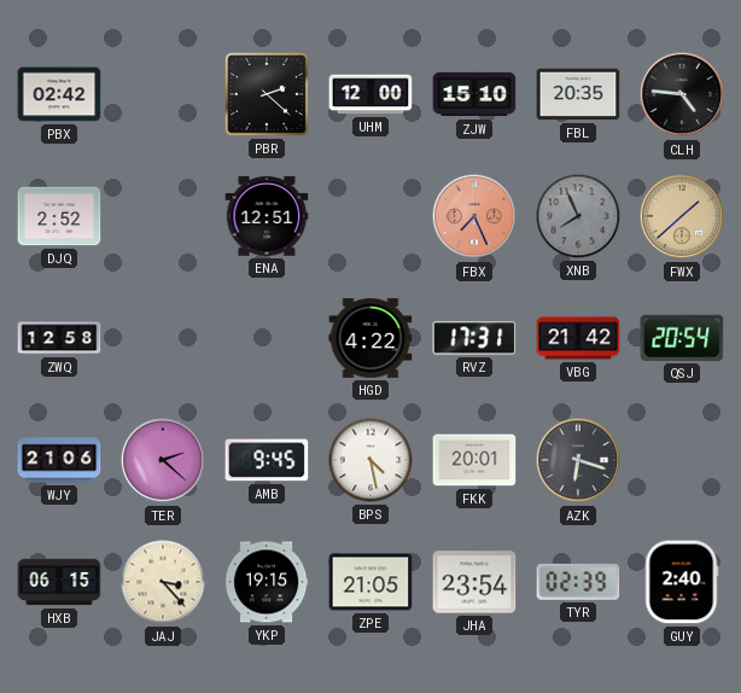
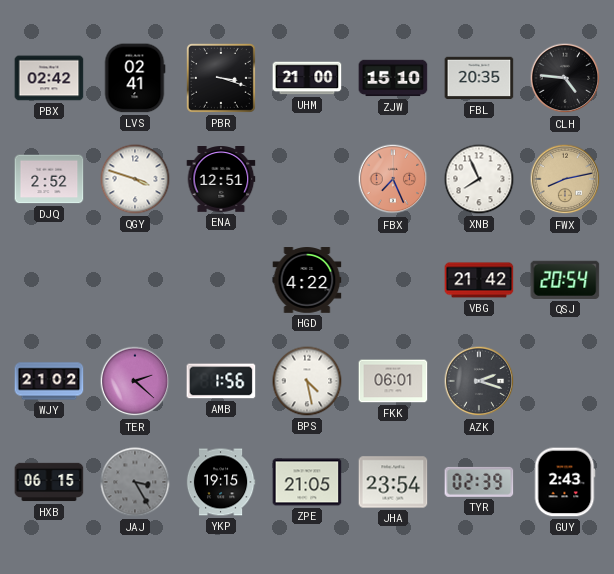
LVS: none -> 02:41
PBR: 2:22 -> 3:18
UHM: 12:00 -> 21:00
QGY: none -> 3:48
XNB dial: grey -> white
FWX: 1:38 -> 8:13
ZWQ: 12:58 -> none
RVZ: 17:31 -> none
WJY: 21:06 -> 21:02
AMB: 9:45 -> 1:56
FKK: 20:01 -> 06:01
AZK: 6:18 -> 2:18
JAJ: 3:23 -> 3:25
JAJ dial: cream -> grey
GUY: 2:40 -> 2:43
